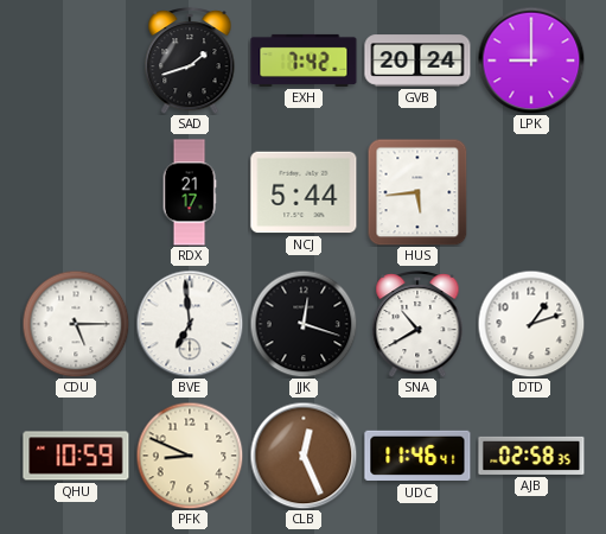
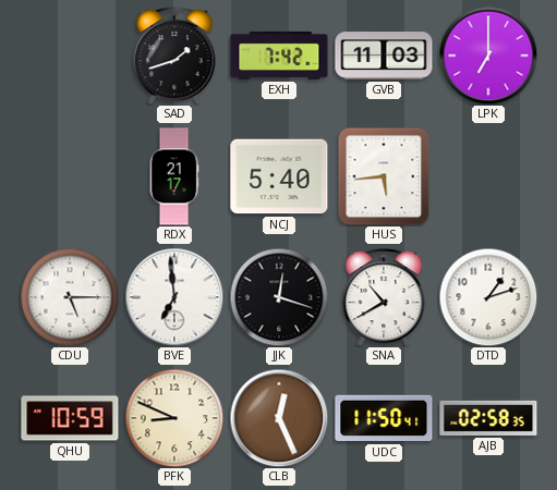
GVB: 20:24 -> 11:03
LPK: 9:00 -> 7:00
NCJ: 5:44 -> 5:40
UDC: 11:46 -> 11:50
